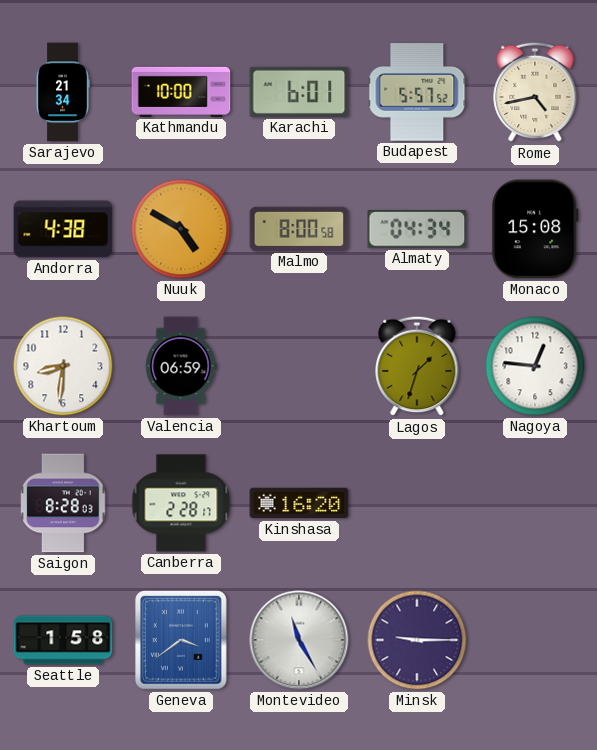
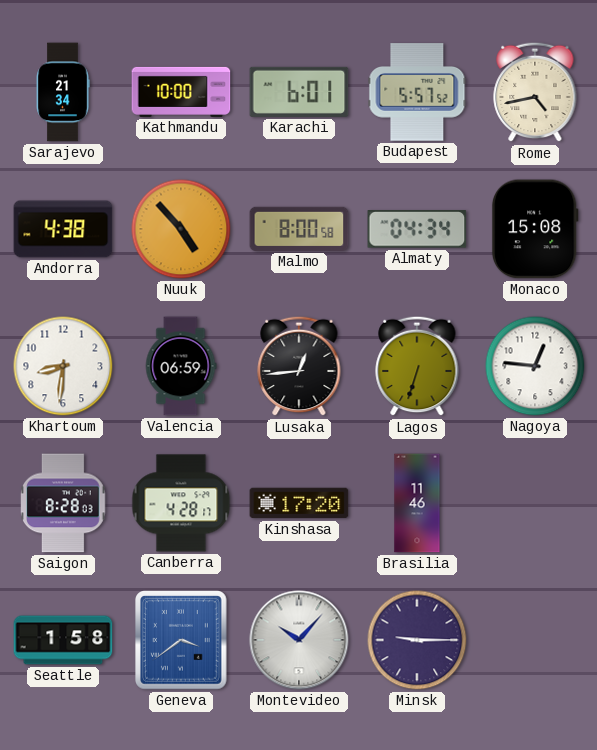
Nuuk: 4:50 -> 4:53
Lusaka: none -> 12:44
Lagos: 1:33 -> 6:33
Canberra: 2:28 -> 4:28
Kinshasa: 16:20 -> 17:20
Brasilia: none -> 11:46
Montevideo: 11:25 -> 10:07
